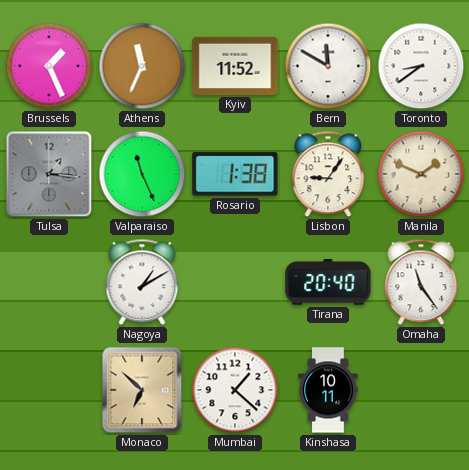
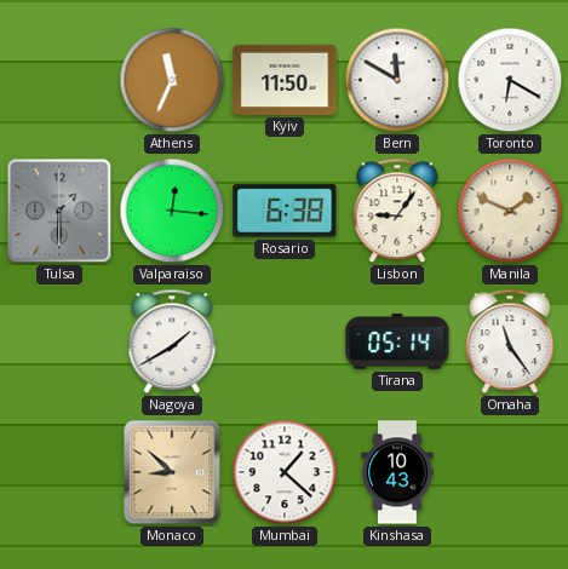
Brussels: 1:26 -> none
Kyiv: 11:52 -> 11:50
Toronto: 8:39 -> 6:20
Tulsa: 1:16 -> 1:30
Valparaiso: 11:26 -> 12:16
Rosario: 1:38 -> 6:38
Nagoya: 1:10 -> 1:40
Tirana: 20:40 -> 05:14
Monaco: 6:52 -> 8:52
Kinshasa: 10:11 -> 10:43
